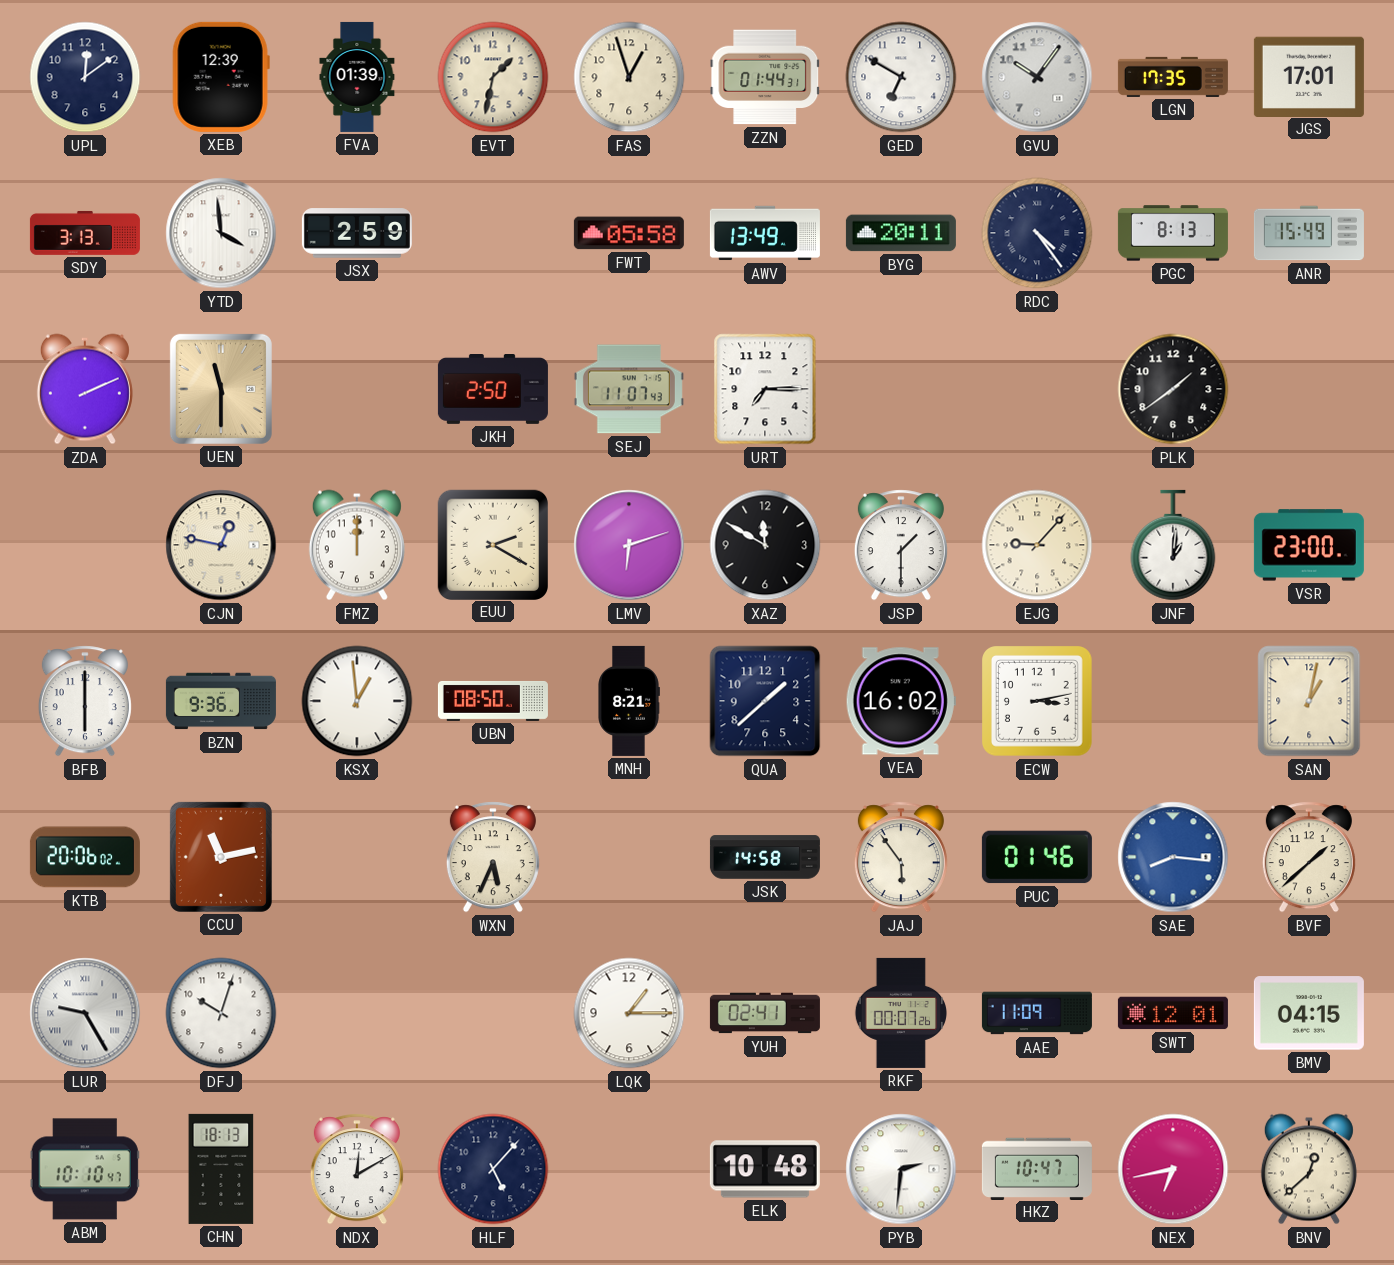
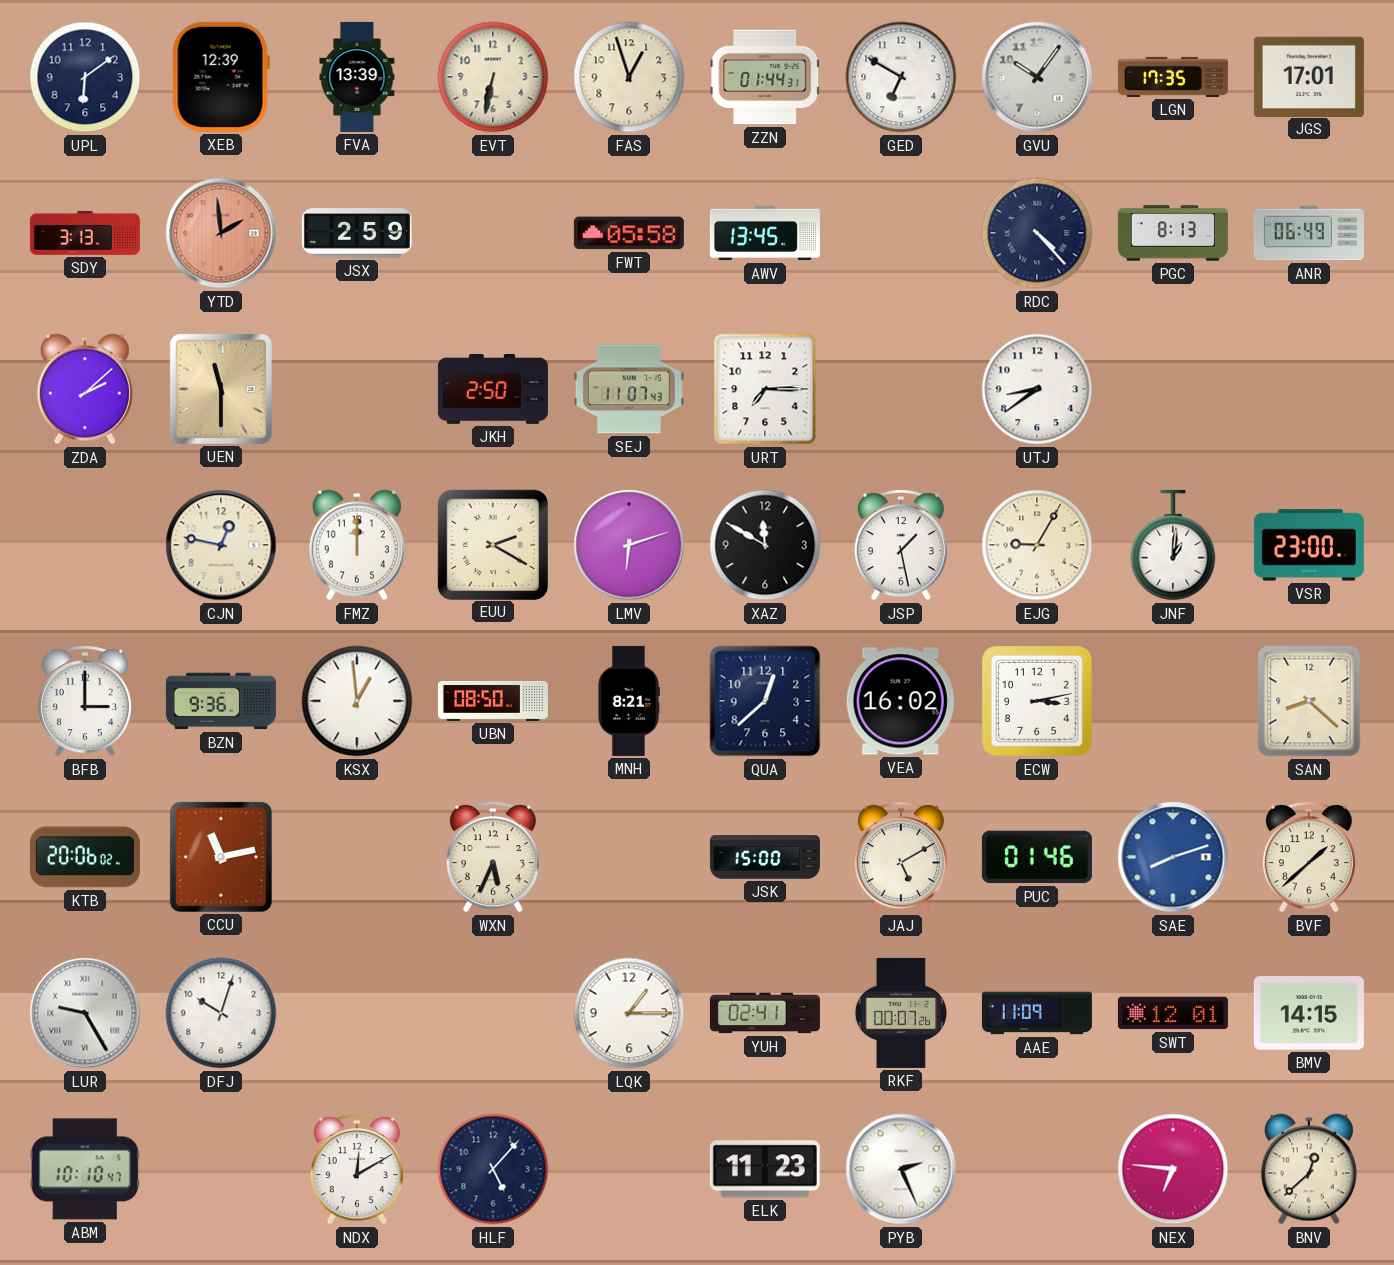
UPL: 12:09 -> 6:09
FVA: 01:39 -> 13:39
EVT: 1:32 -> 6:32
YTD: 3:59 -> 1:59
YTD dial: white -> salmon
AWV: 13:49 -> 13:45
BYG: 20:11 -> none
RDC: 4:24 -> 4:23
ANR: 15:49 -> 06:49
ZDA: 2:11 -> 2:08
UTJ: none -> 8:39
PLK: 1:39 -> none
JSP: 1:30 -> 1:28
EJG: 9:07 -> 9:05
BFB: 6:00 -> 3:00
QUA: 1:38 -> 12:38
SAN: 1:02 -> 8:22
JSK: 14:58 -> 15:00
JAJ: 5:54 -> 5:10
SAE: 8:16 -> 8:12
BMV: 04:15 -> 14:15
CHN: 18:13 -> none
ELK: 10:48 -> 11:23
PYB: 2:31 -> 2:26
HKZ: 10:47 -> none
NEX: 6:43 -> 6:46
